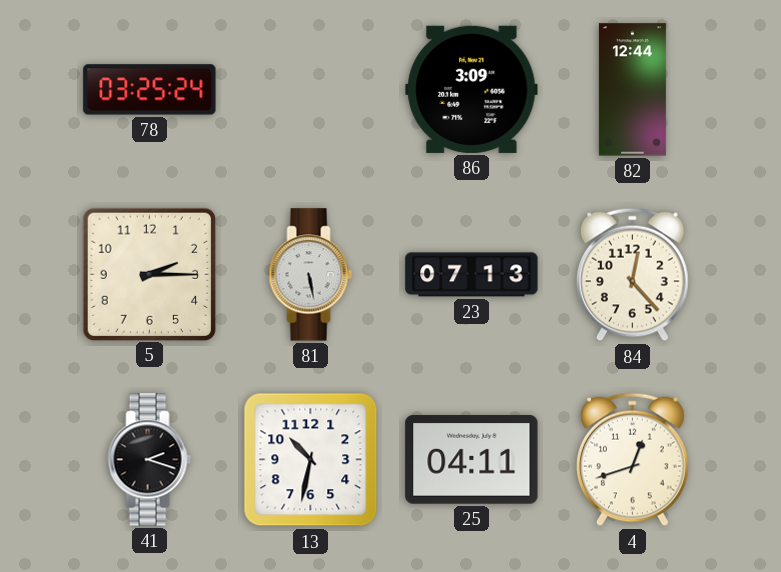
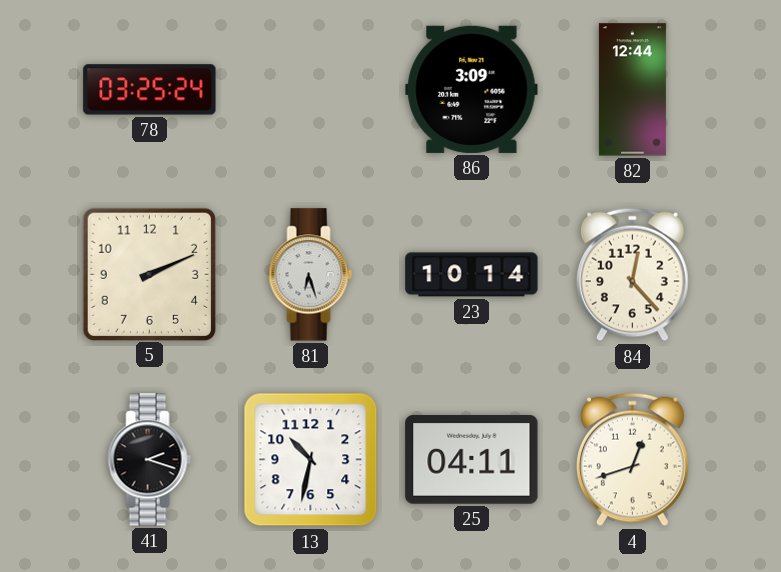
5: 2:15 -> 2:11
81: 5:28 -> 6:27
23: 07:13 -> 10:14
